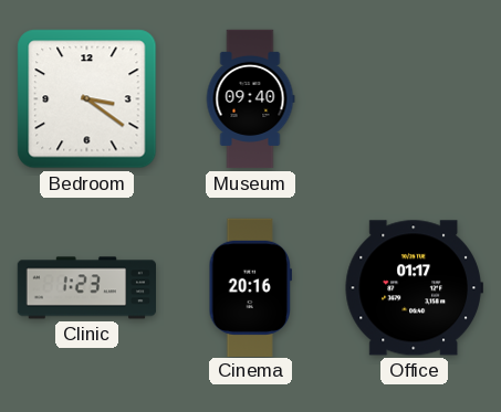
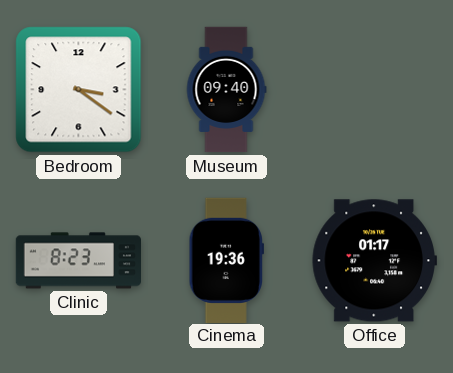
Clinic: 1:23 -> 8:23
Cinema: 20:16 -> 19:36
